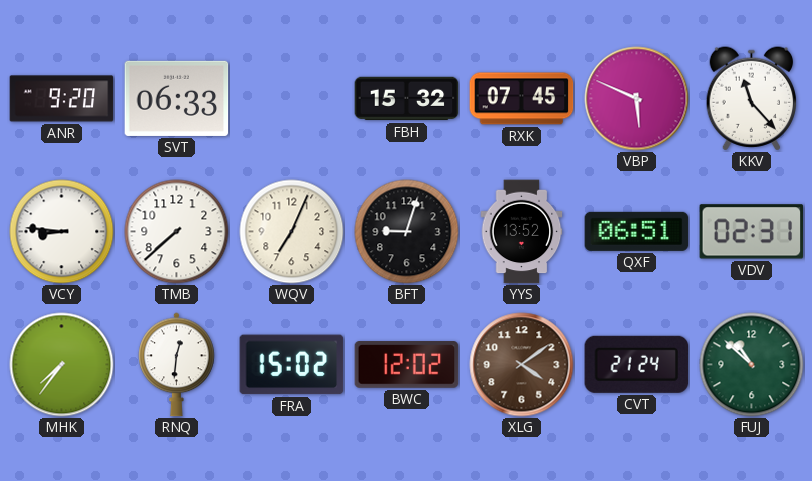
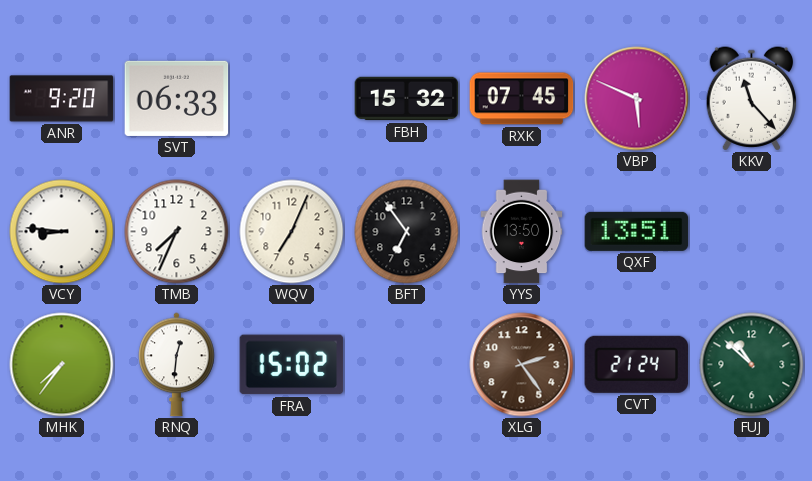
TMB: 7:38 -> 7:34
BFT: 9:03 -> 6:54
YYS: 13:52 -> 13:50
QXF: 06:51 -> 13:51
VDV: 02:31 -> none
BWC: 12:02 -> none
XLG: 4:09 -> 2:24
